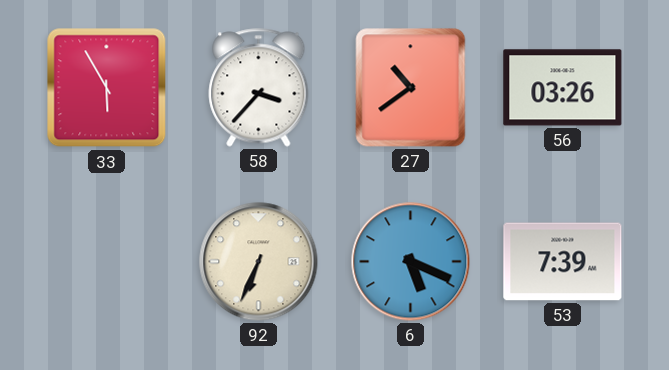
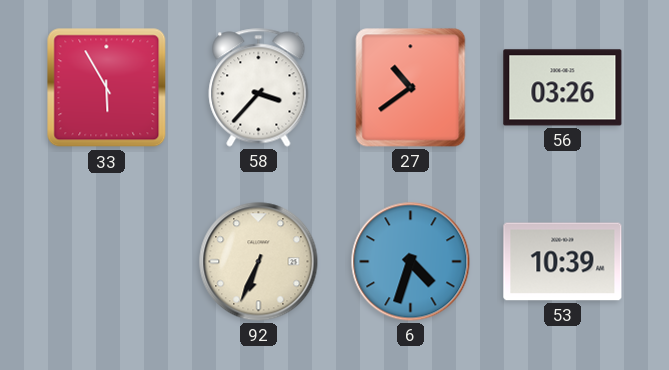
6: 5:19 -> 4:33
53: 7:39 -> 10:39
